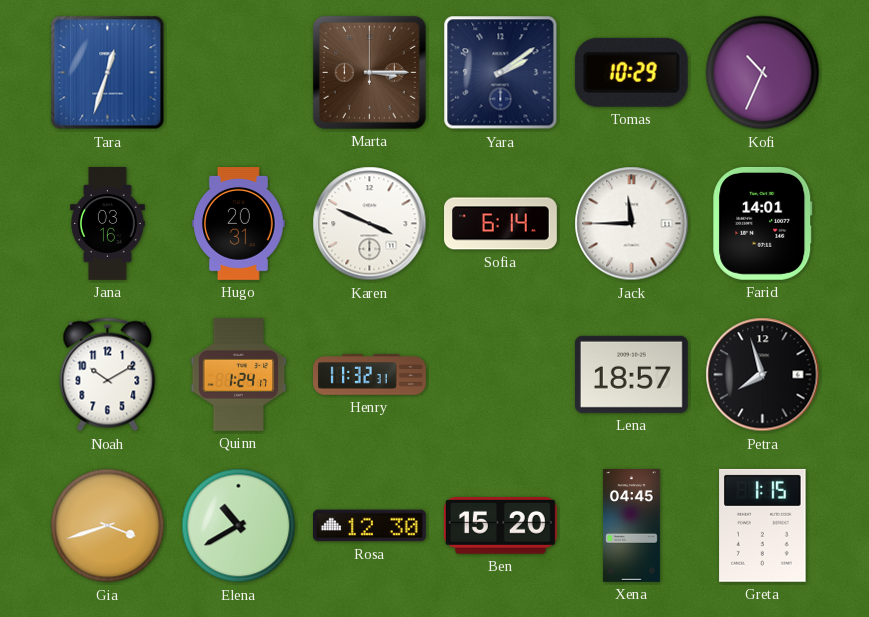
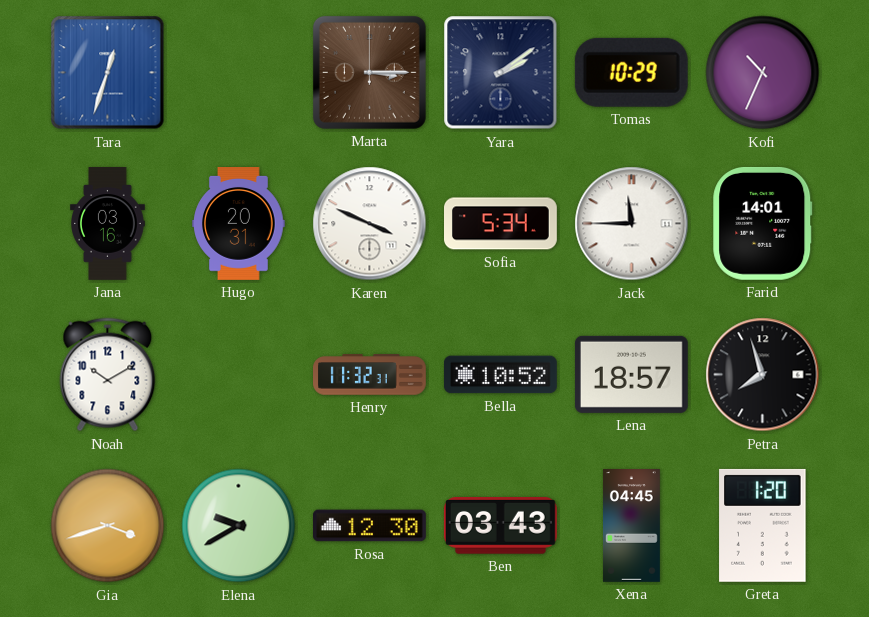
Sofia: 6:14 -> 5:34
Quinn: 1:24 -> none
Bella: none -> 10:52
Elena: 10:40 -> 9:40
Ben: 15:20 -> 03:43
Greta: 1:15 -> 1:20
